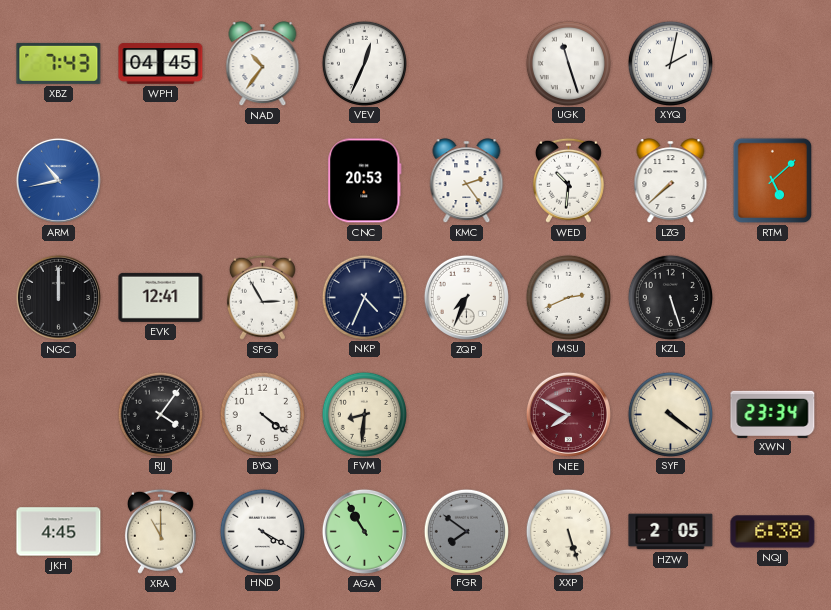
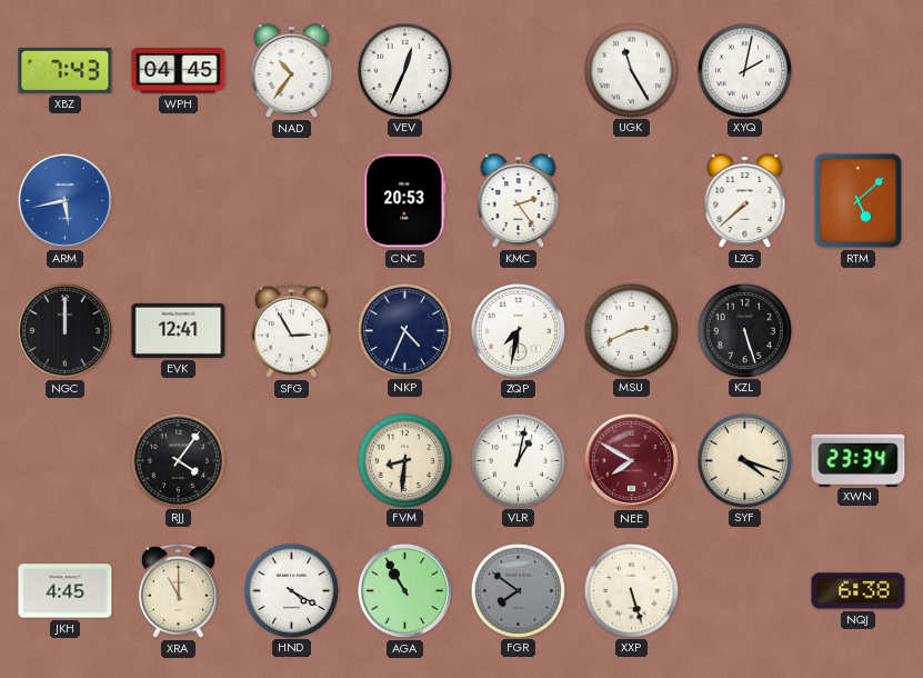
UGK: 11:27 -> 11:25
ARM: 10:43 -> 5:43
WED: 10:31 -> none
ZQP: 7:34 -> 7:32
BYQ: 4:21 -> none
VLR: none -> 1:02
SYF: 4:21 -> 4:18
HZW: 2:05 -> none
